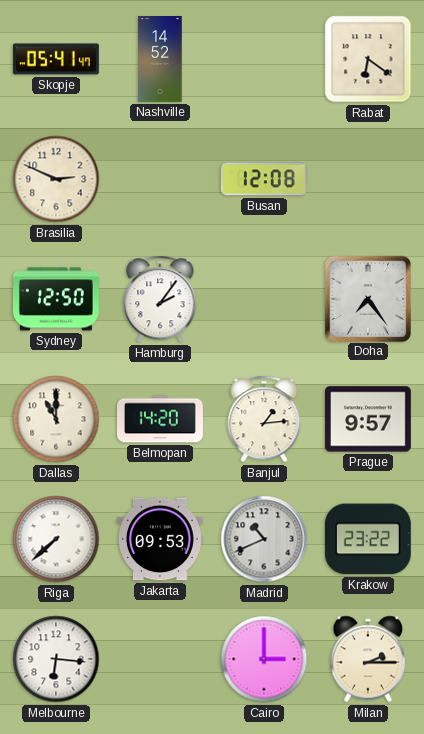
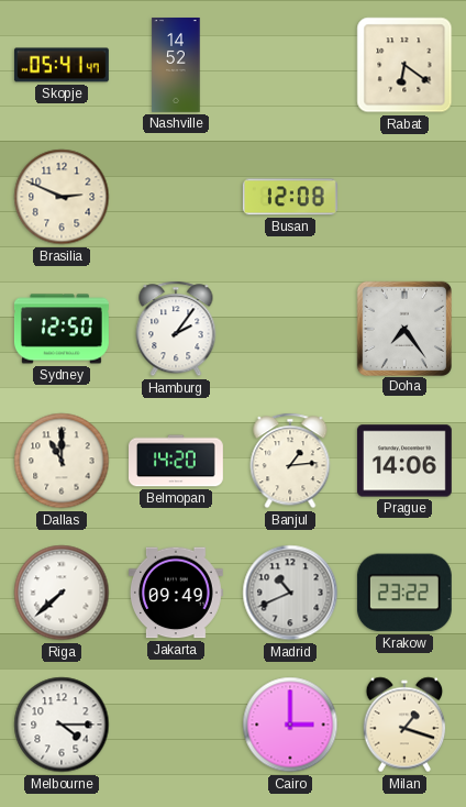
Prague: 9:57 -> 14:06
Jakarta: 09:53 -> 09:49
Melbourne: 6:16 -> 4:15
Milan: 2:15 -> 1:18
